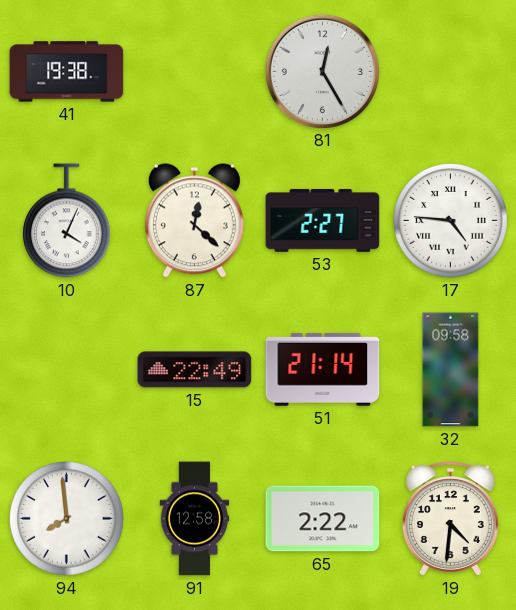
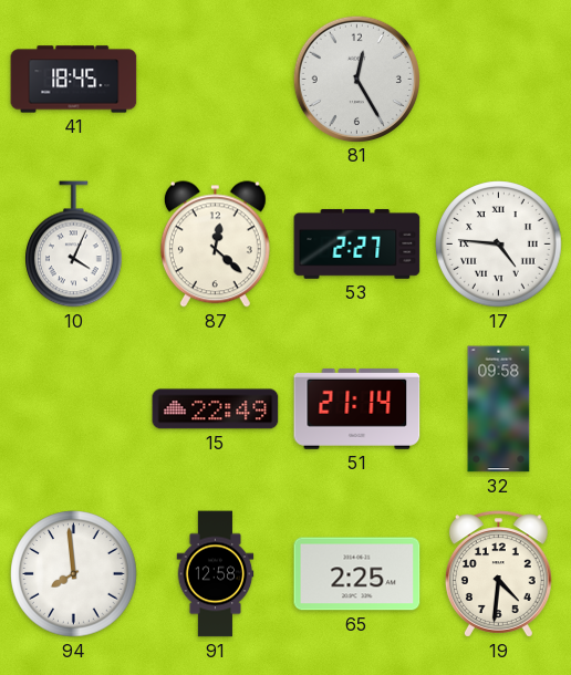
41: 19:38 -> 18:45
65: 2:22 -> 2:25
